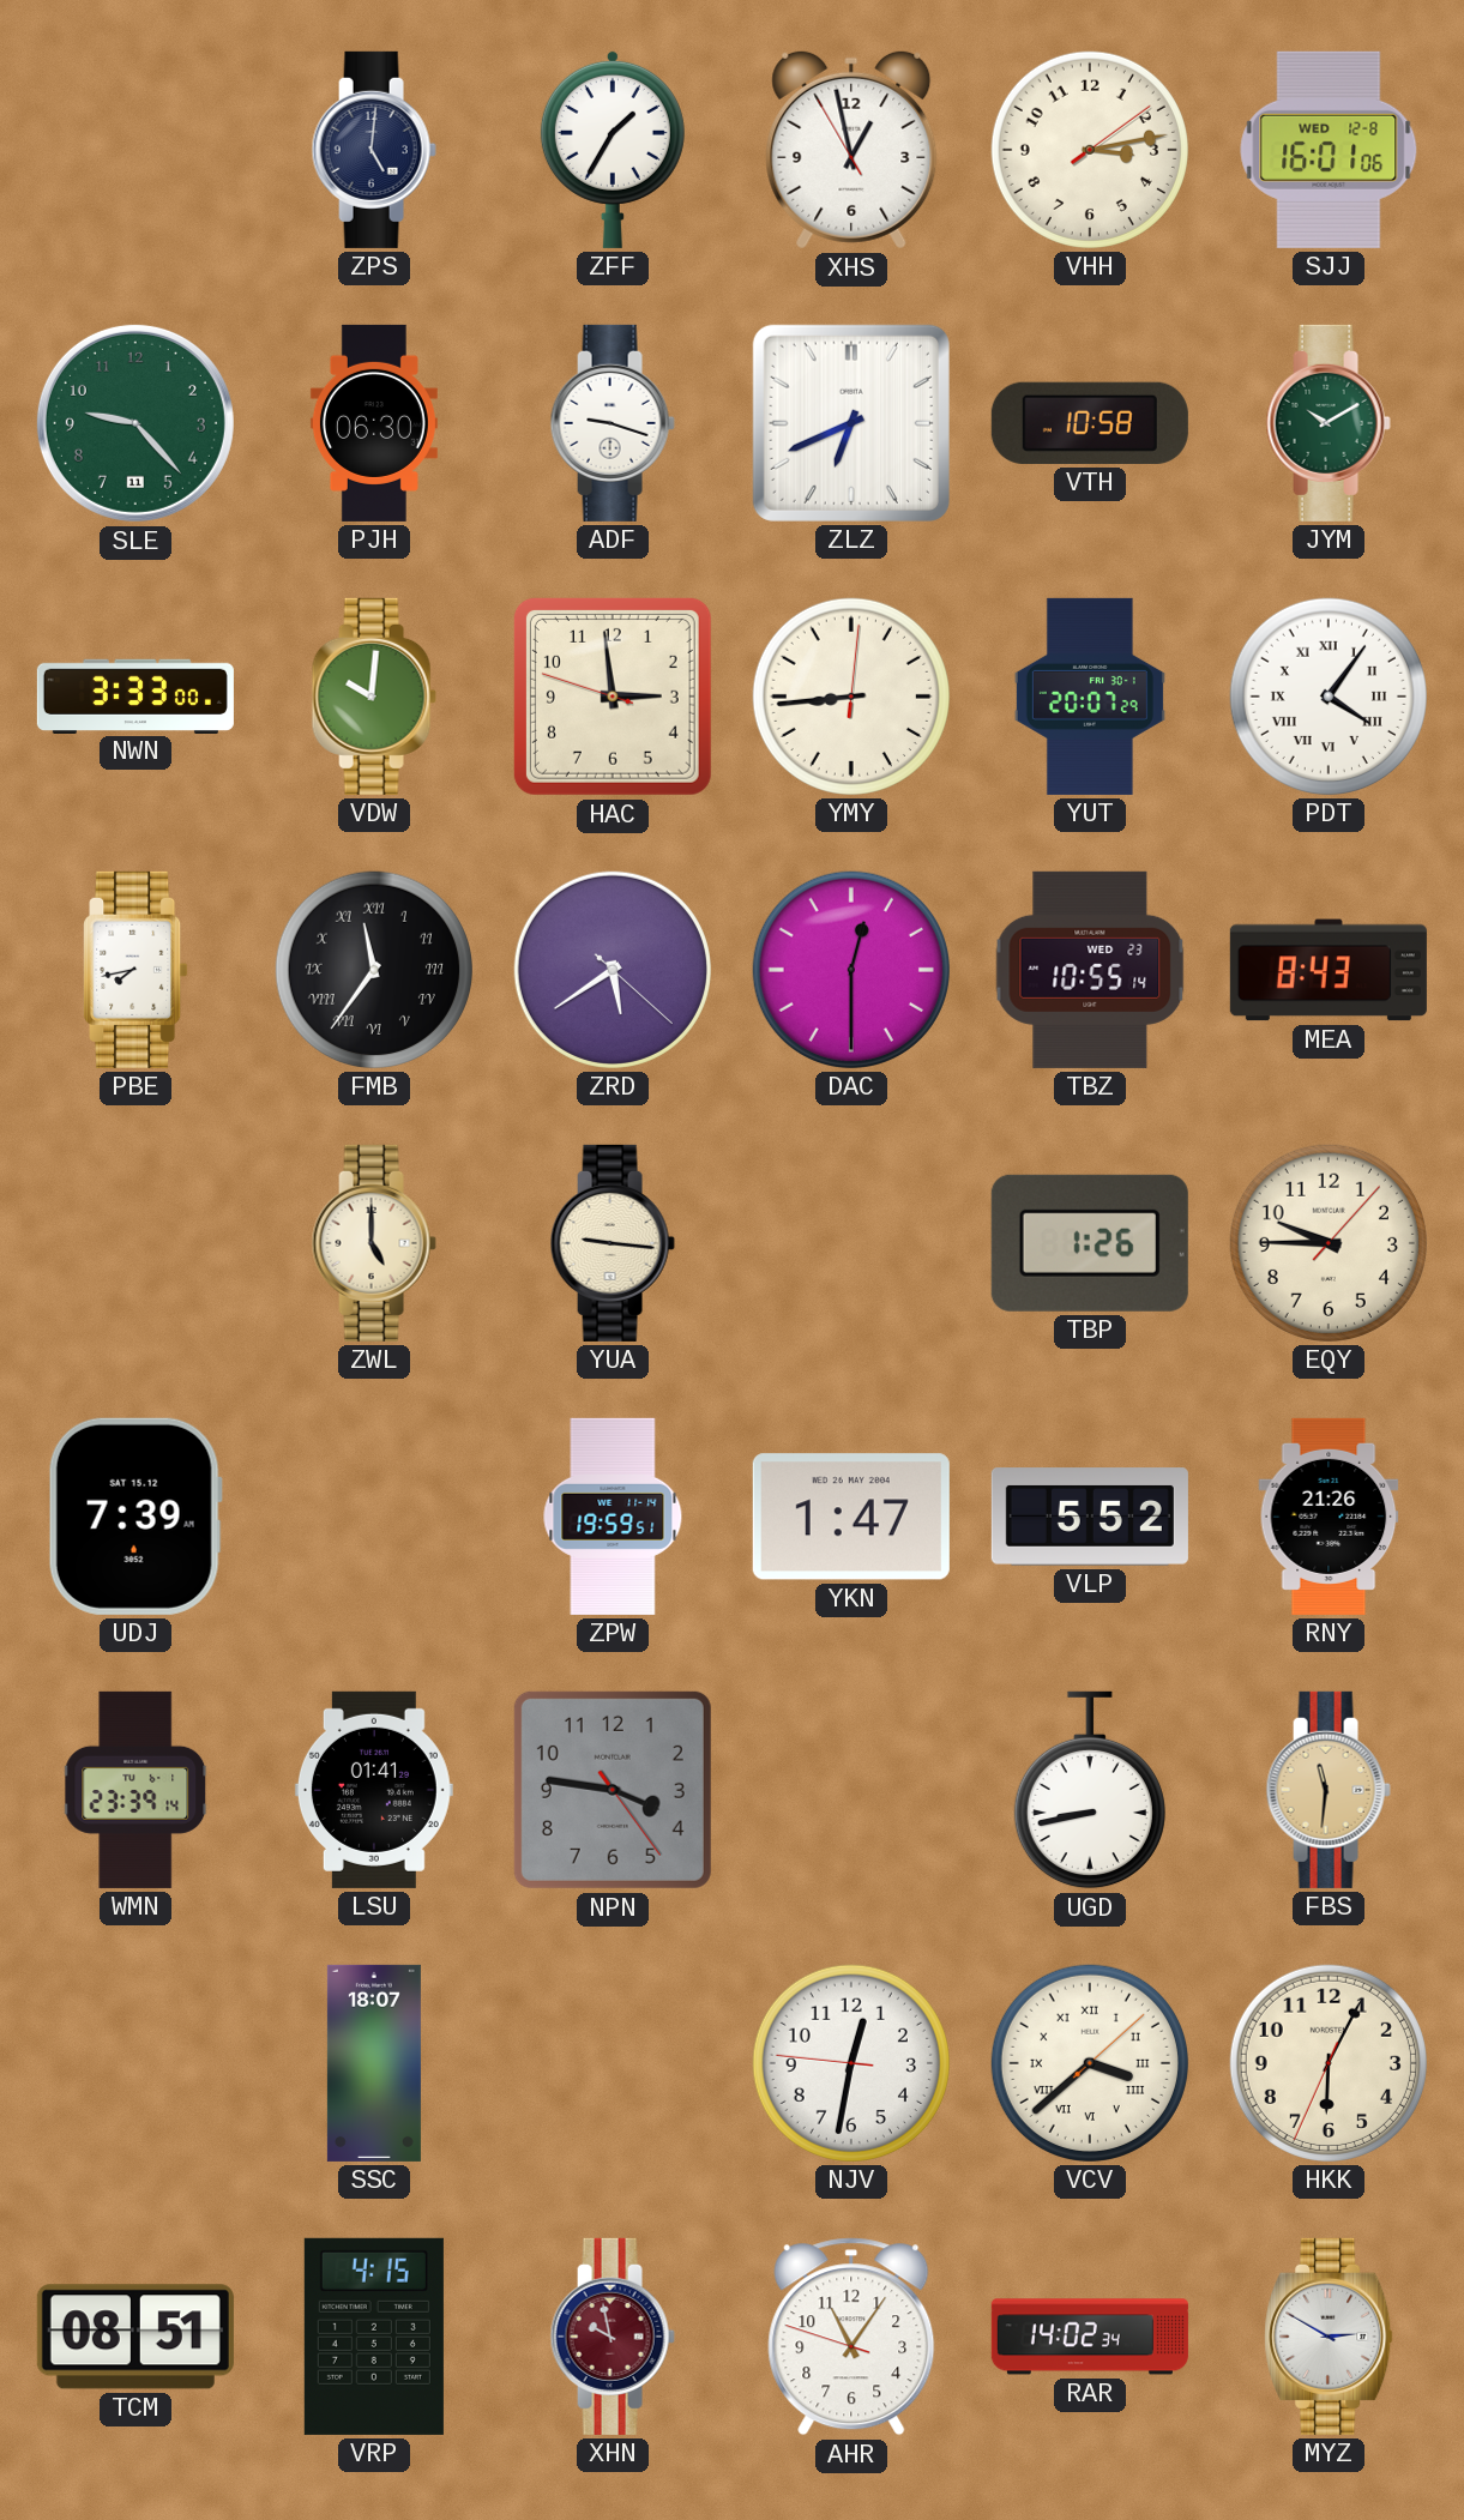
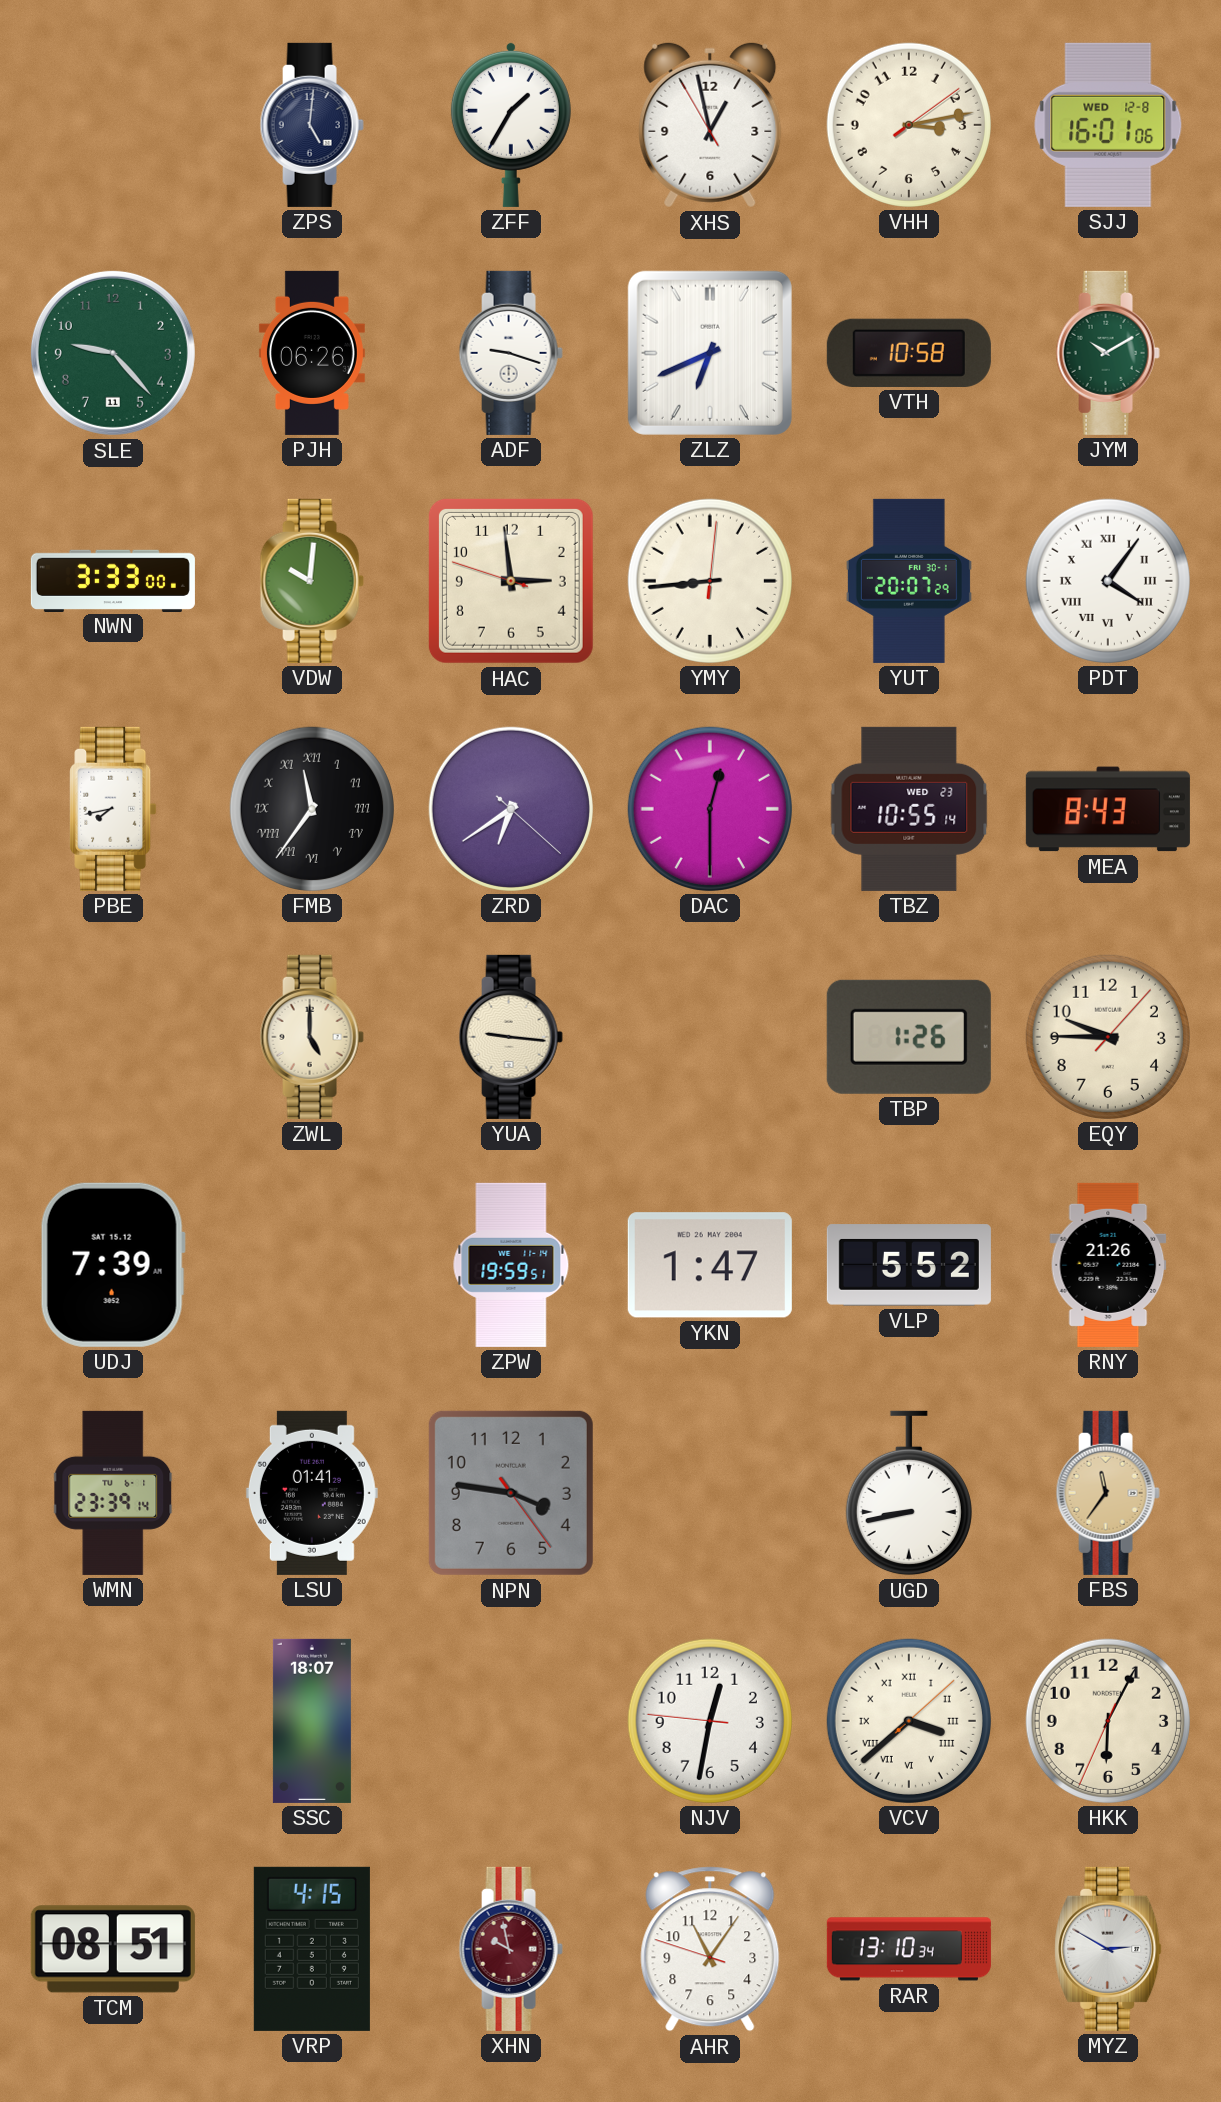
PJH: 06:30 -> 06:26
ZRD: 5:39 -> 6:39
FBS: 11:31 -> 11:36
RAR: 14:02 -> 13:10
